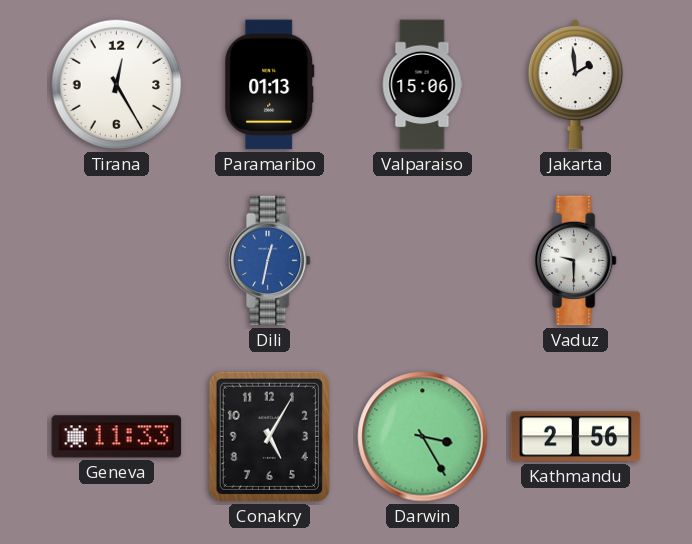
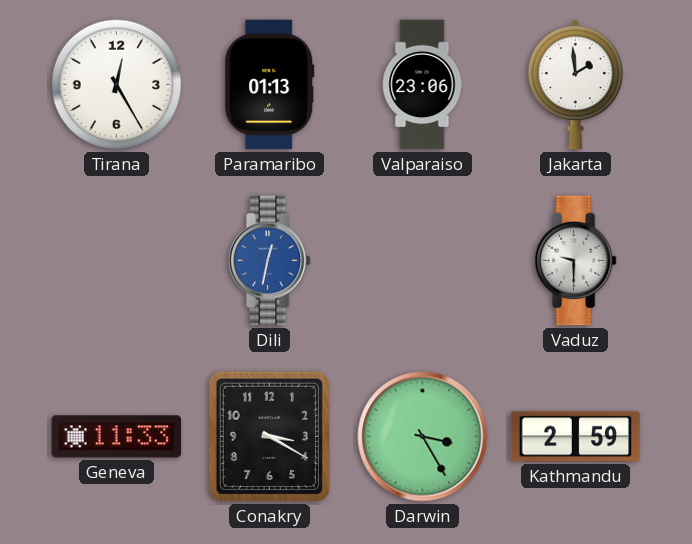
Valparaiso: 15:06 -> 23:06
Conakry: 5:05 -> 3:20
Kathmandu: 2:56 -> 2:59
